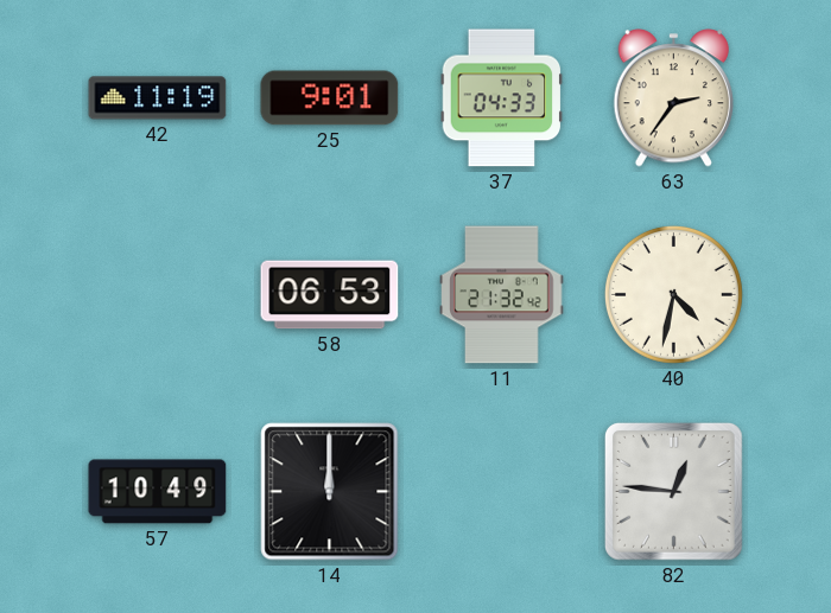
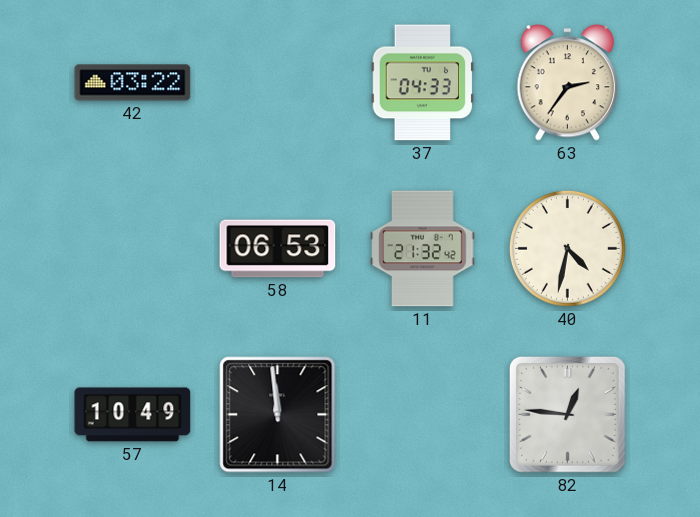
42: 11:19 -> 03:22
25: 9:01 -> none
14: 12:00 -> 11:59
